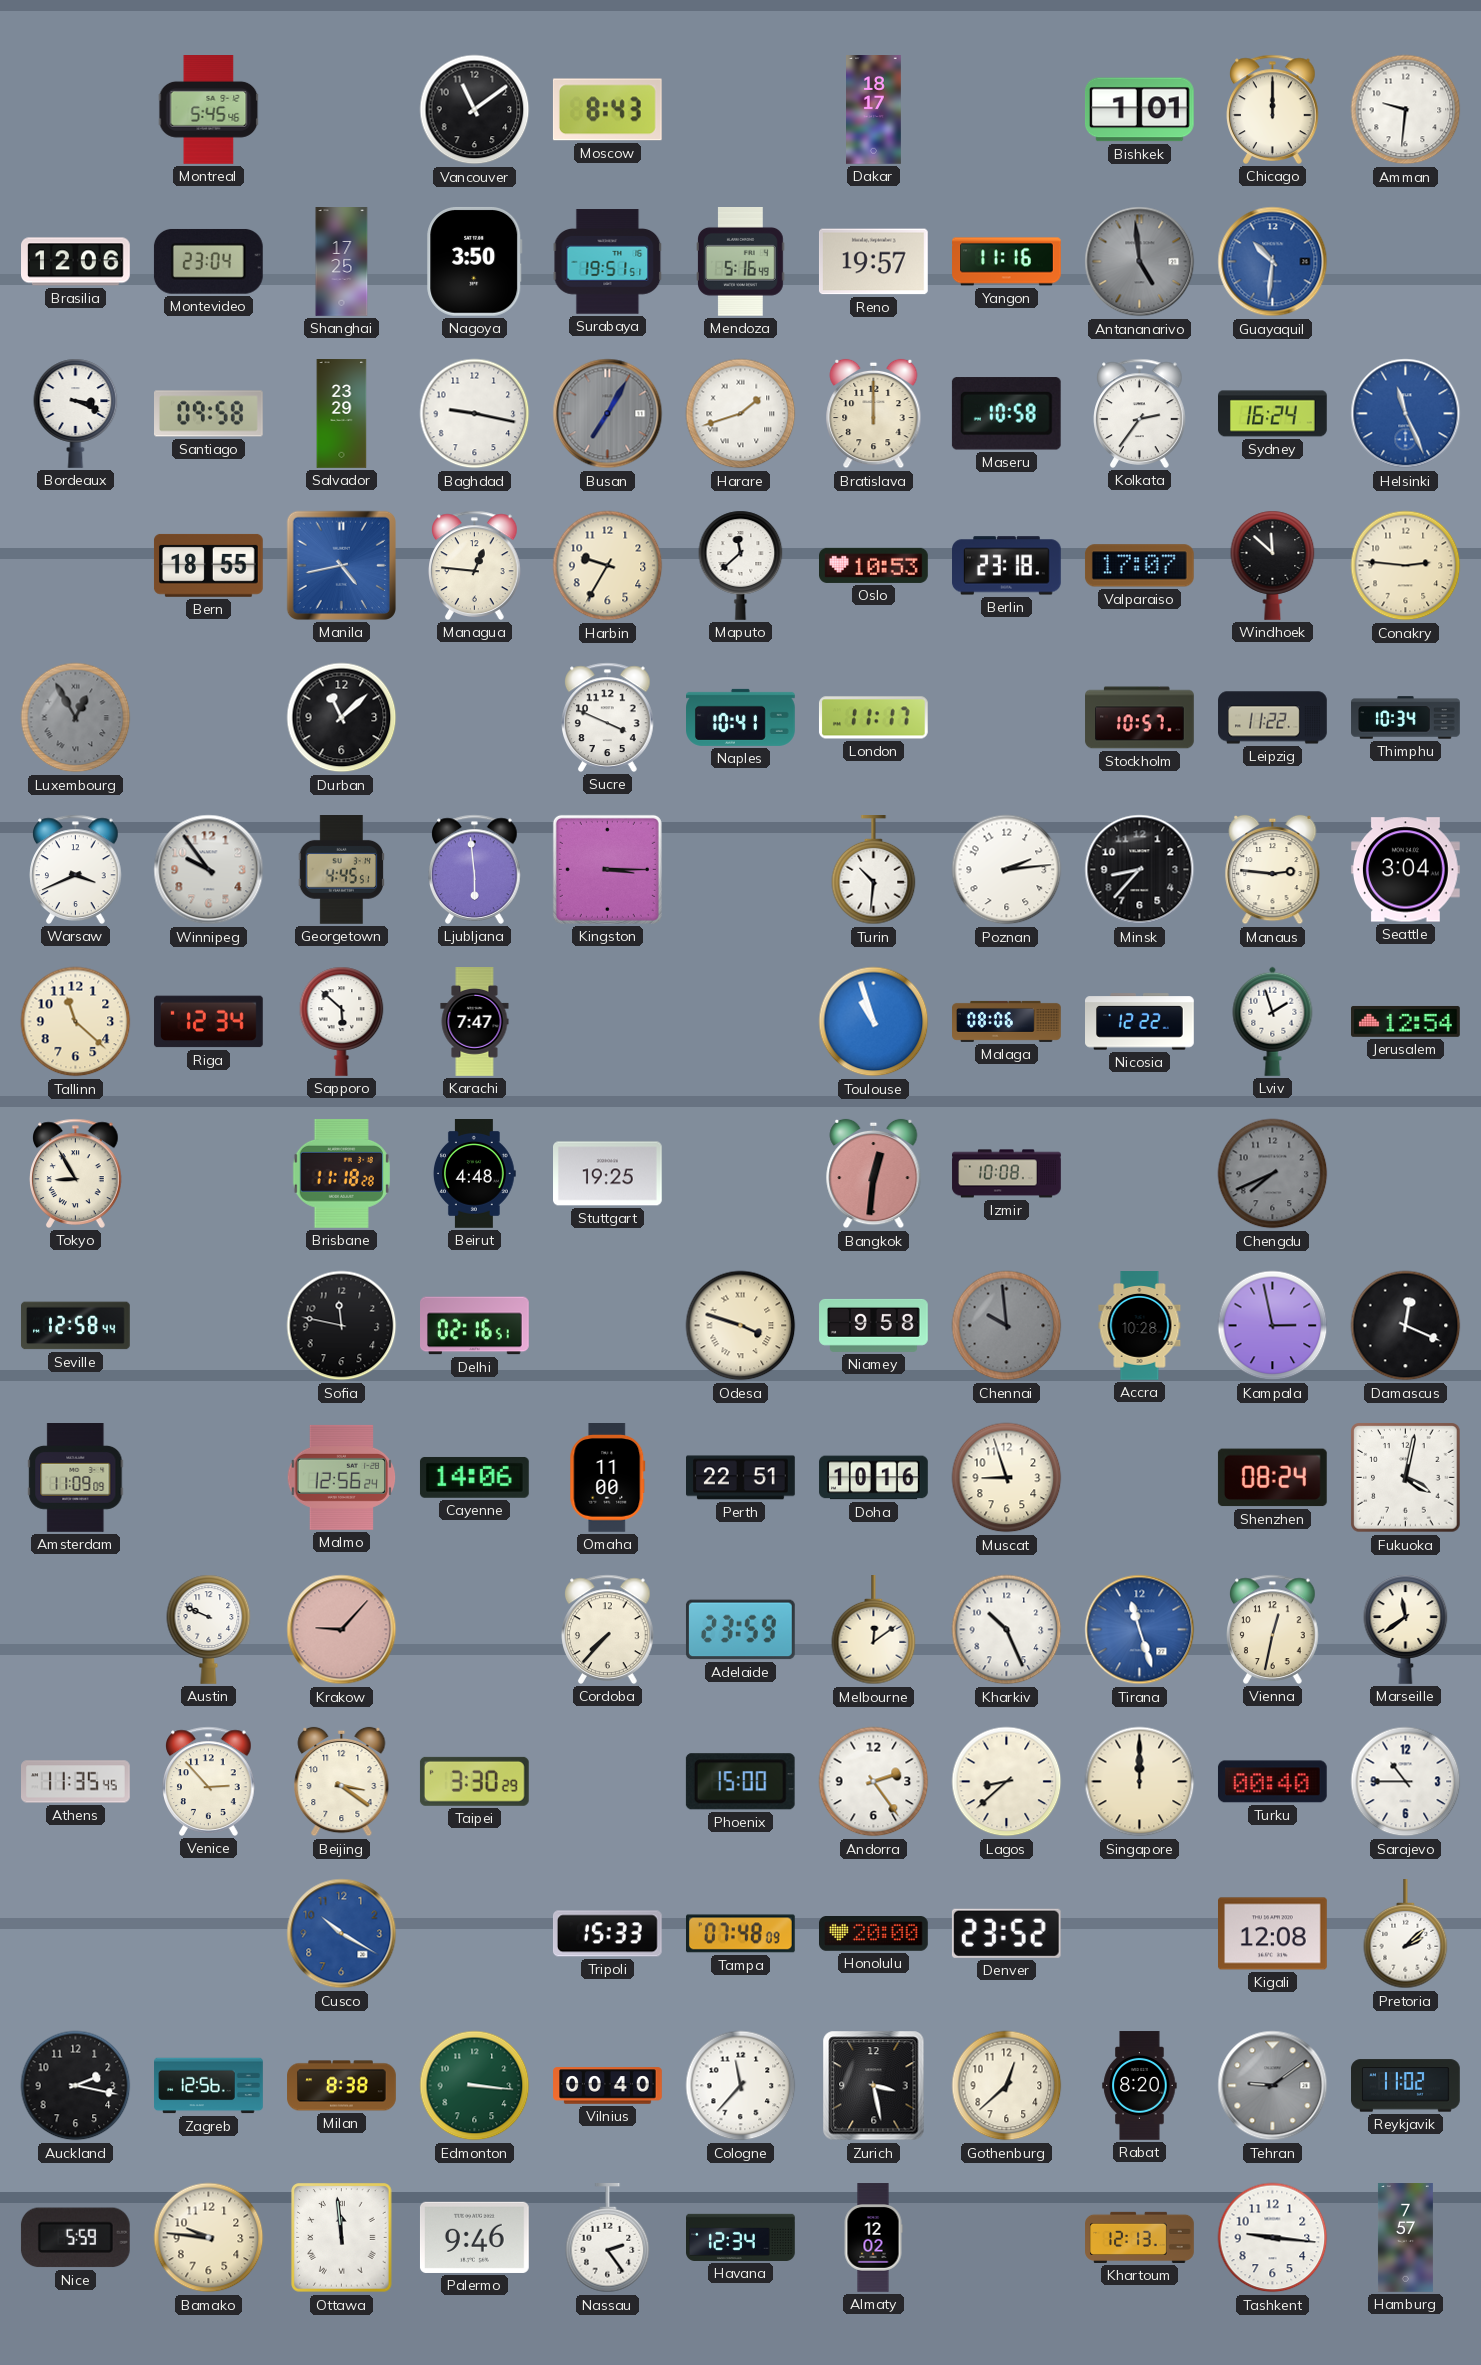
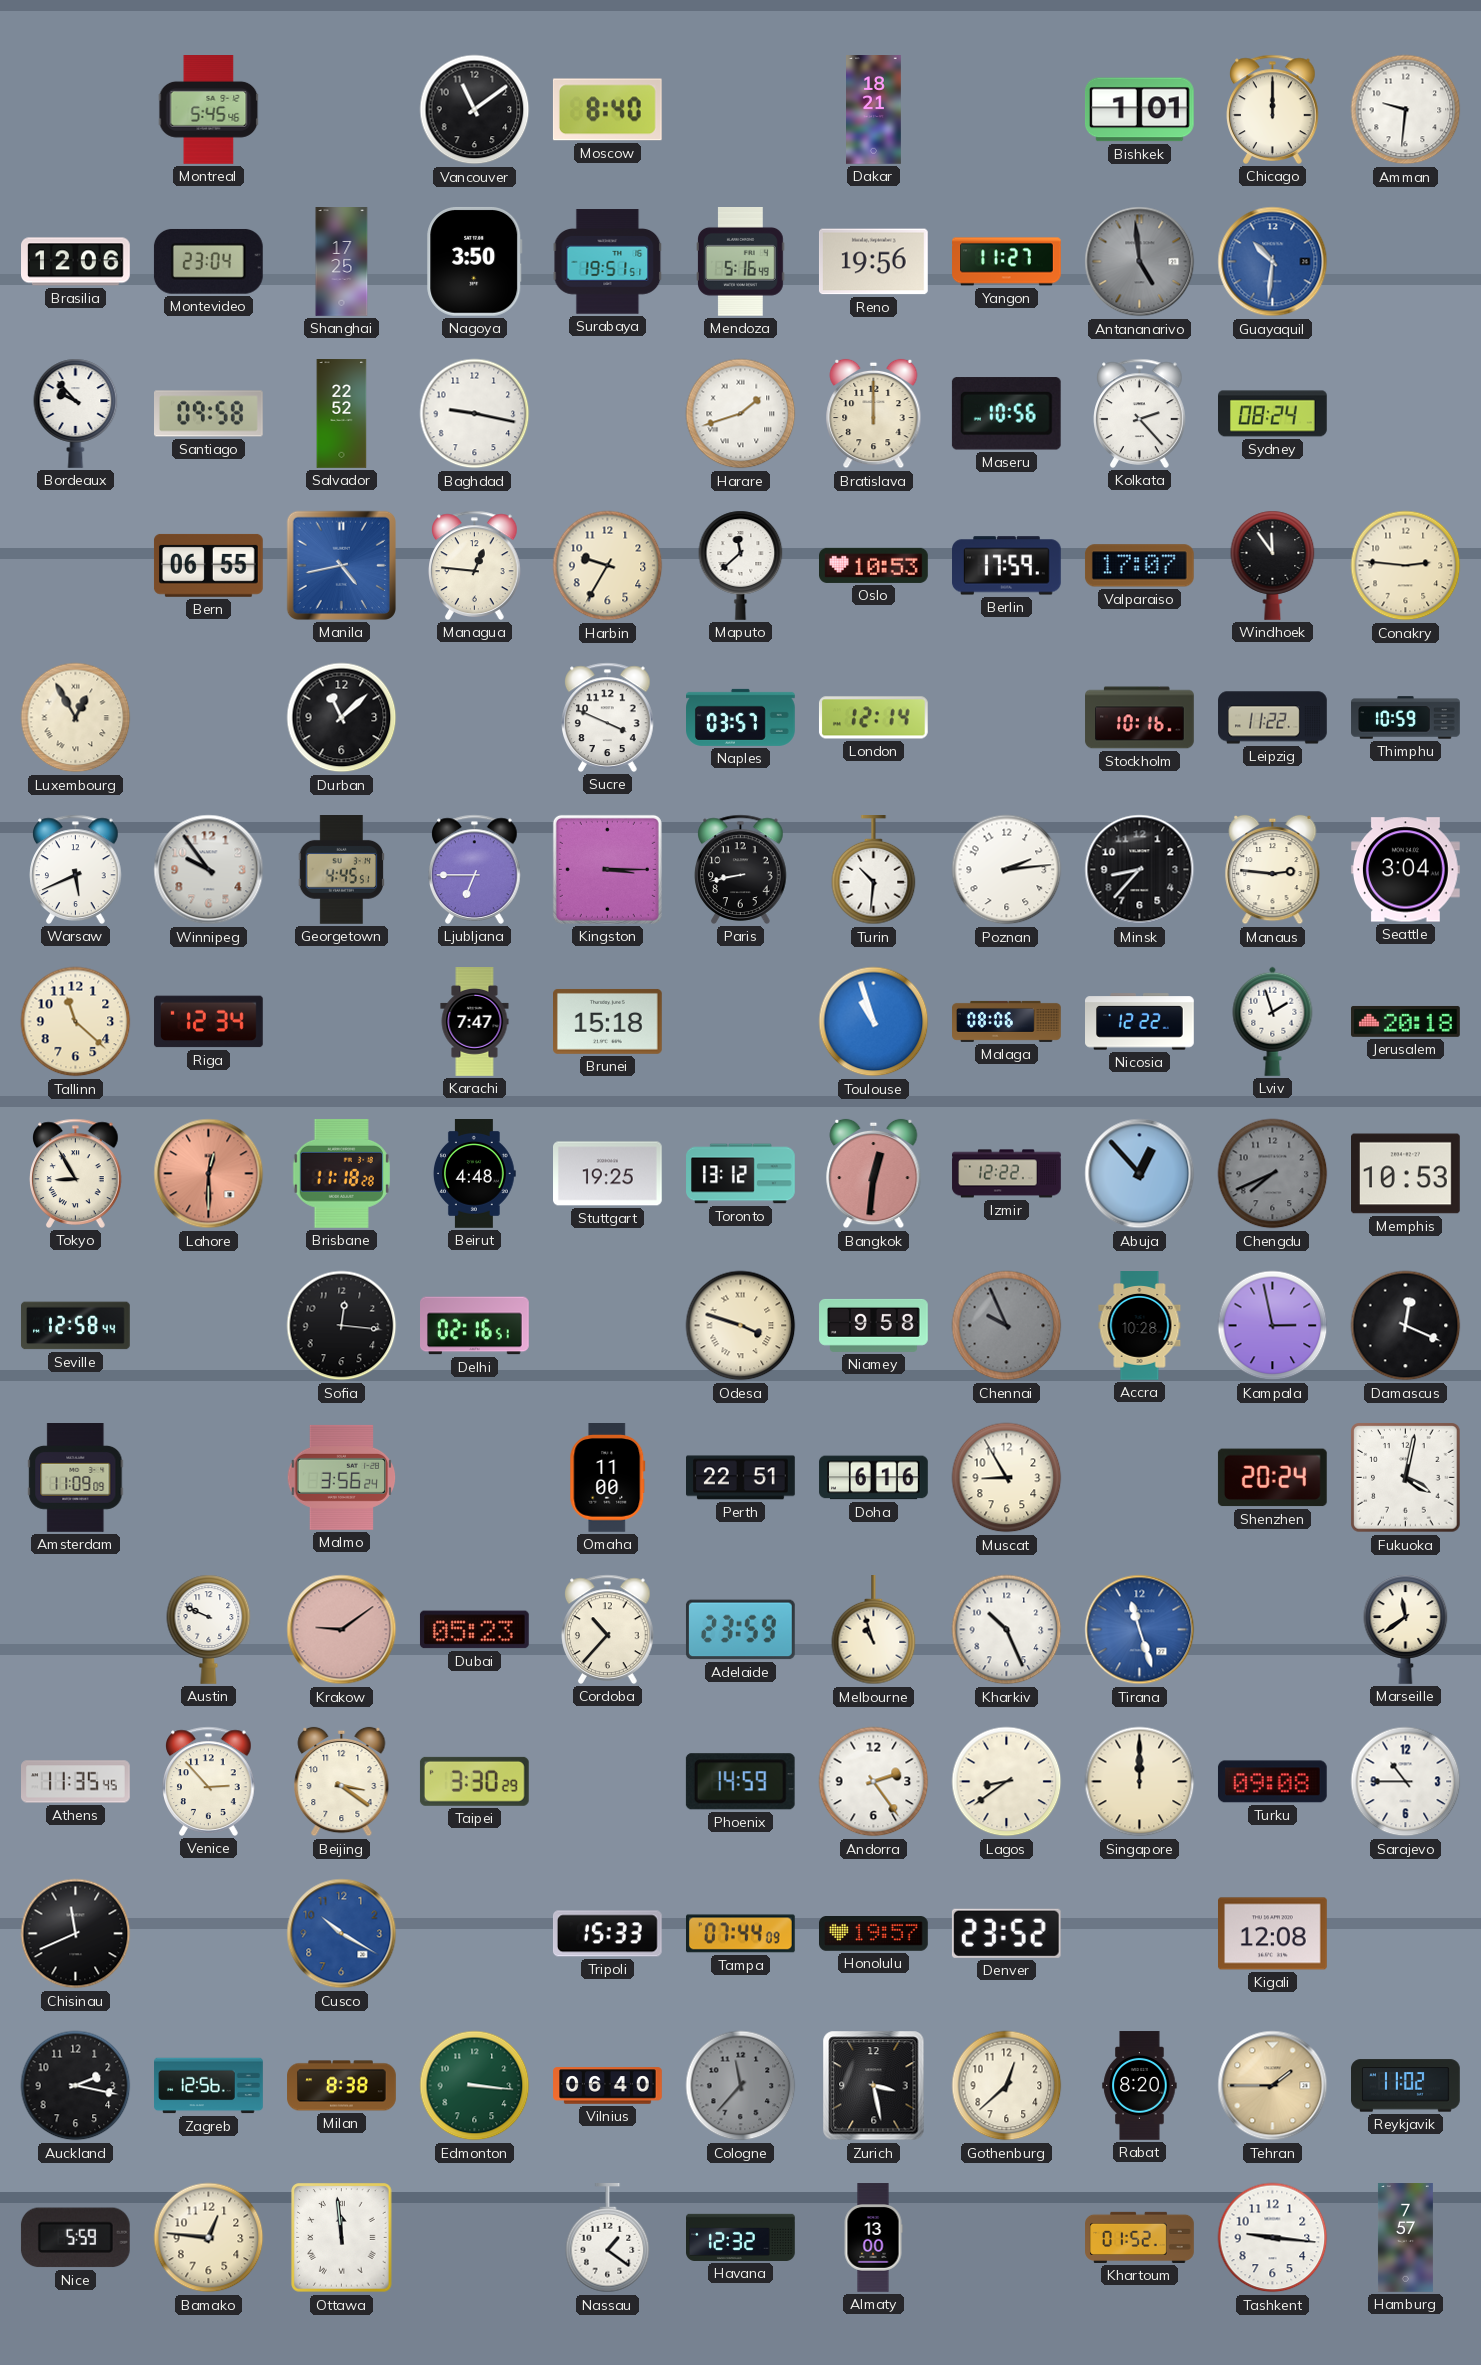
Moscow: 8:43 -> 8:40
Dakar: 18:17 -> 18:21
Reno: 19:57 -> 19:56
Yangon: 11:16 -> 11:27
Bordeaux: 3:19 -> 9:53
Salvador: 23:29 -> 22:52
Busan: 7:05 -> none
Maseru: 10:58 -> 10:56
Kolkata: 2:36 -> 2:23
Sydney: 16:24 -> 08:24
Helsinki: 11:26 -> none
Bern: 18:55 -> 06:55
Berlin: 23:18 -> 17:59
Windhoek: 11:52 -> 11:54
Luxembourg dial: grey -> cream
Naples: 10:41 -> 03:57
London: 11:17 -> 12:14
Stockholm: 10:57 -> 10:16
Thimphu: 10:34 -> 10:59
Warsaw: 3:41 -> 5:41
Ljubljana: 5:59 -> 6:45
Paris: none -> 8:43
Sapporo: 5:52 -> none
Brunei: none -> 15:18
Jerusalem: 12:54 -> 20:18
Lahore: none -> 12:30
Toronto: none -> 13:12
Izmir: 10:08 -> 12:22
Abuja: none -> 12:53
Memphis: none -> 10:53
Sofia: 11:47 -> 12:16
Chennai: 9:59 -> 9:56
Malmo: 12:56 -> 3:56
Cayenne: 14:06 -> none
Doha: 10:16 -> 6:16
Muscat: 8:57 -> 8:55
Shenzhen: 08:24 -> 20:24
Krakow: 9:07 -> 9:09
Dubai: none -> 05:23
Cordoba: 7:37 -> 10:37
Melbourne: 12:09 -> 10:57
Vienna: 12:32 -> none
Phoenix: 15:00 -> 14:59
Lagos: 8:38 -> 8:39
Turku: 00:40 -> 09:08
Chisinau: none -> 11:41
Tampa: 07:48 -> 07:44
Honolulu: 20:00 -> 19:57
Pretoria: 2:08 -> none
Vilnius: 00:40 -> 06:40
Cologne dial: white -> grey
Tehran: 9:09 -> 1:45
Tehran dial: grey -> champagne
Bamako: 9:46 -> 12:46
Palermo: 9:46 -> none
Nassau: 2:24 -> 1:21
Havana: 12:34 -> 12:32
Almaty: 12:02 -> 13:00
Khartoum: 12:13 -> 01:52
